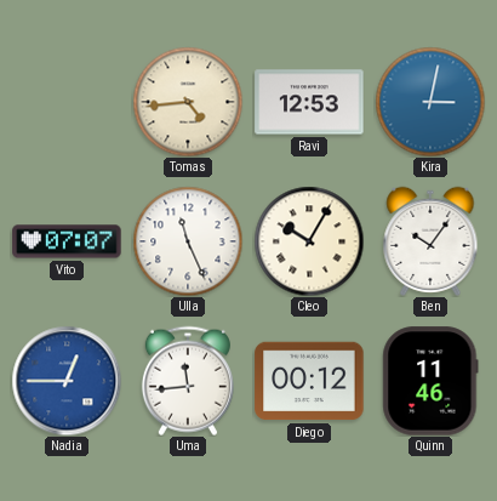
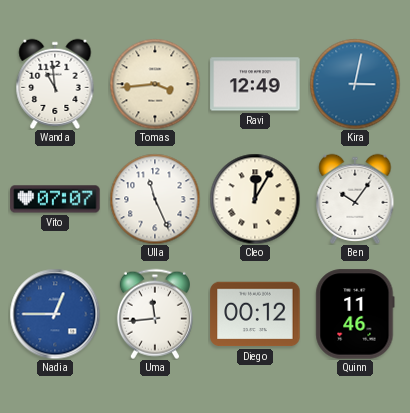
Wanda: none -> 10:59
Tomas: 4:44 -> 3:44
Ravi: 12:53 -> 12:49
Cleo: 10:05 -> 12:05
